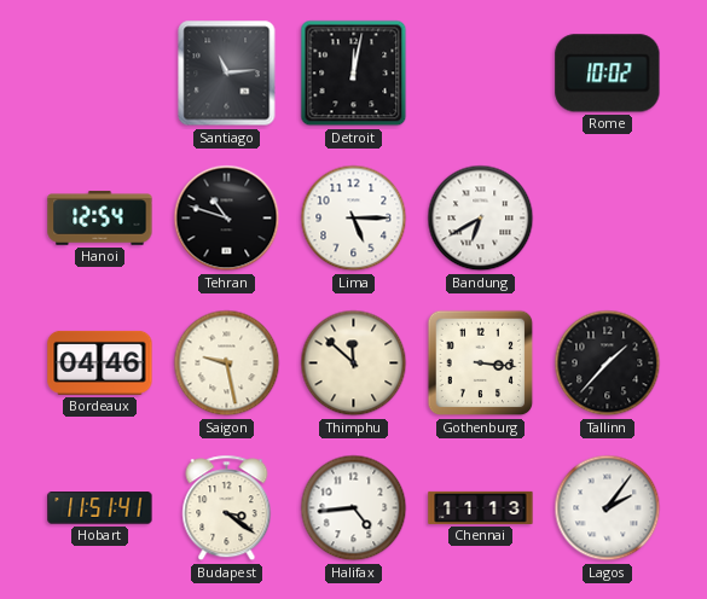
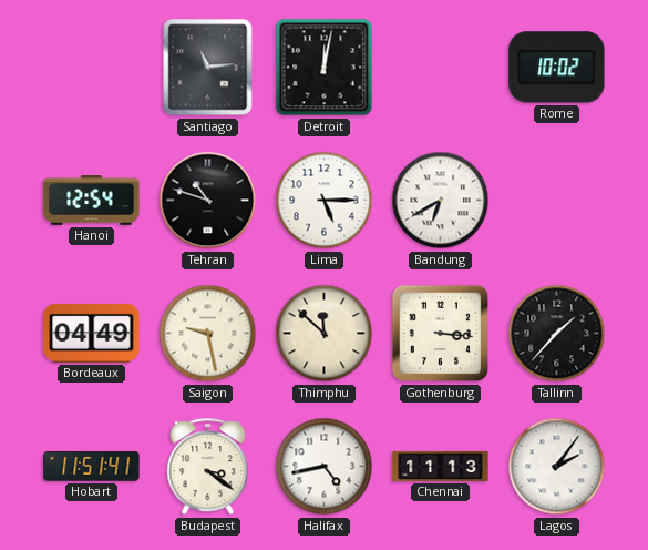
Bordeaux: 04:46 -> 04:49
Halifax: 4:44 -> 4:43
